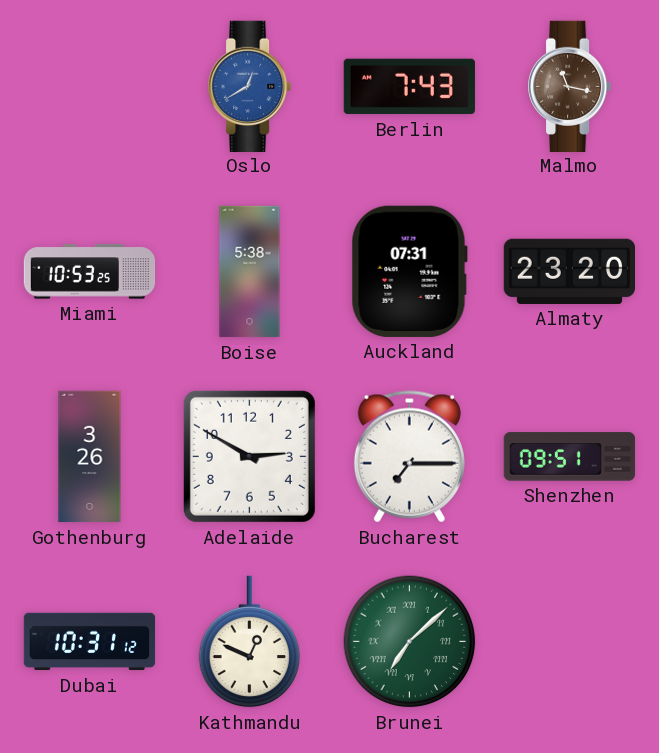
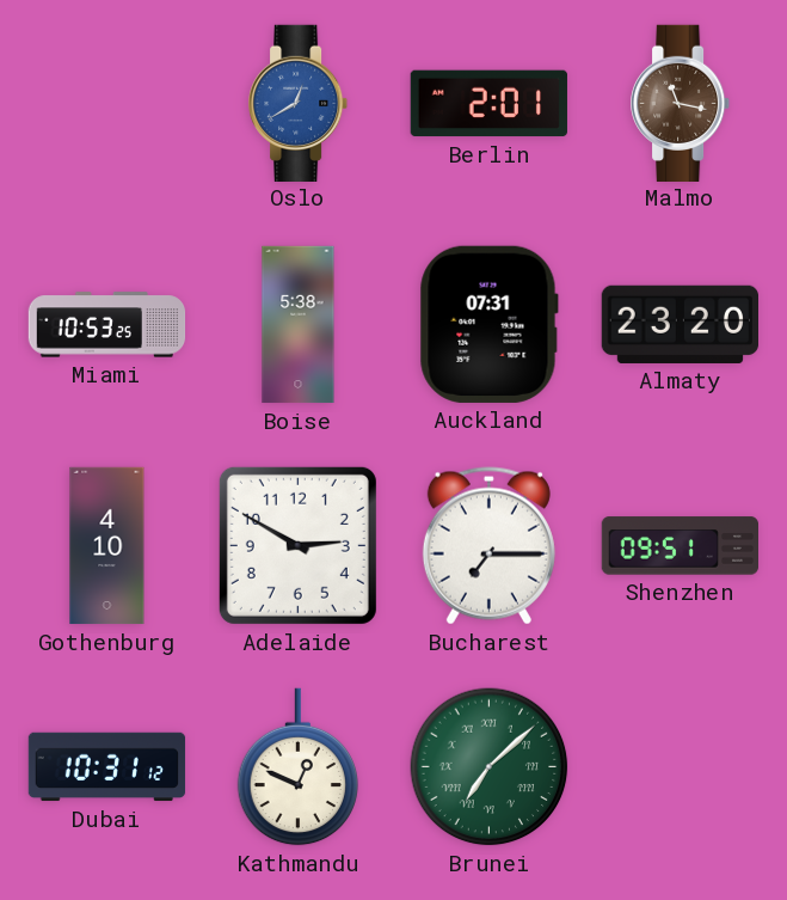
Berlin: 7:43 -> 2:01
Gothenburg: 3:26 -> 4:10
